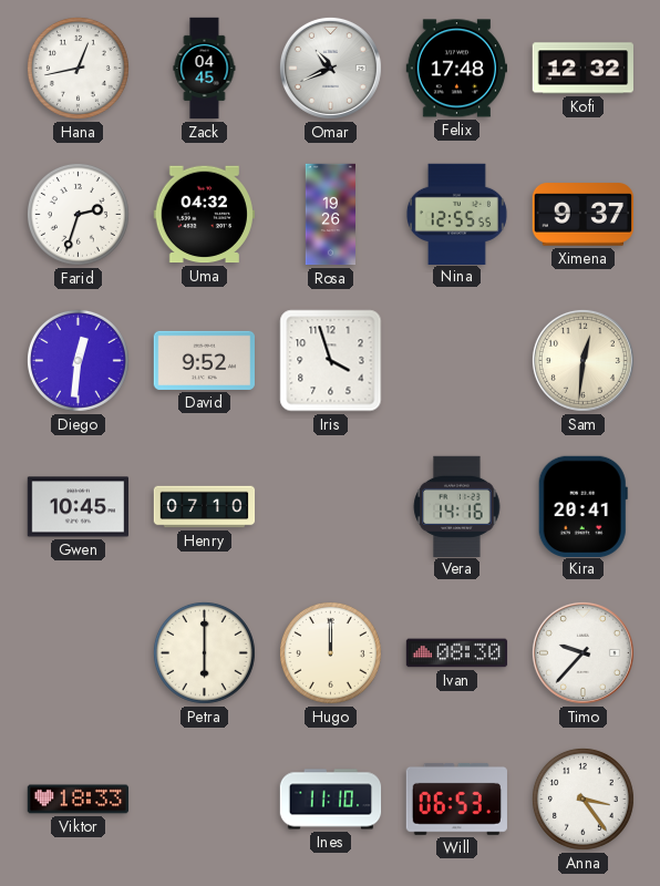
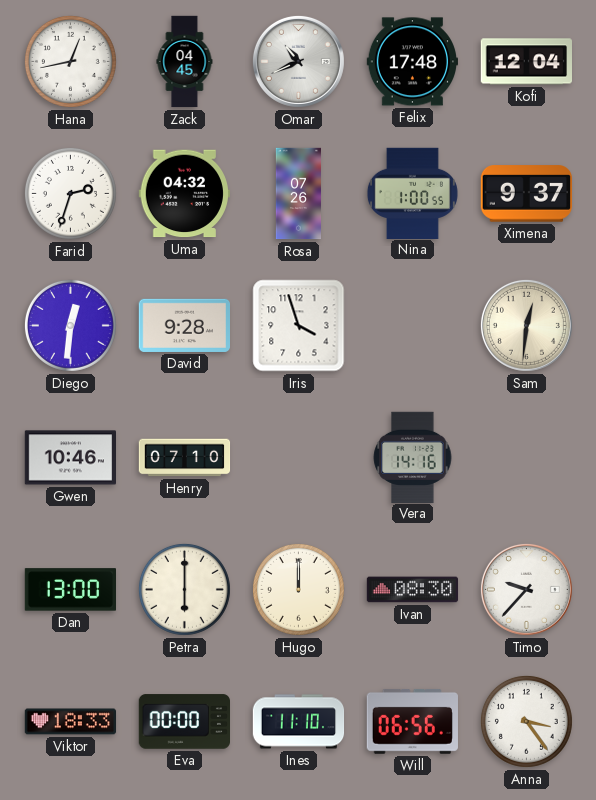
Kofi: 12:32 -> 12:04
Rosa: 19:26 -> 07:26
Nina: 12:55 -> 1:00
David: 9:52 -> 9:28
Gwen: 10:45 -> 10:46
Kira: 20:41 -> none
Dan: none -> 13:00
Eva: none -> 00:00
Will: 06:53 -> 06:56
